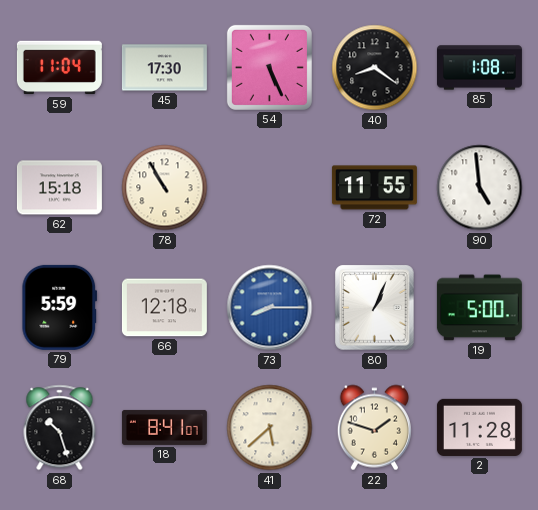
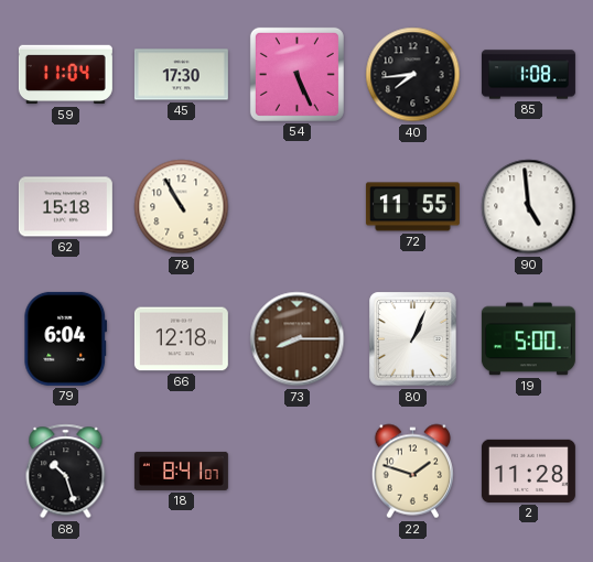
40: 8:21 -> 7:44
79: 5:59 -> 6:04
73 dial: blue -> brown
41: 5:38 -> none
